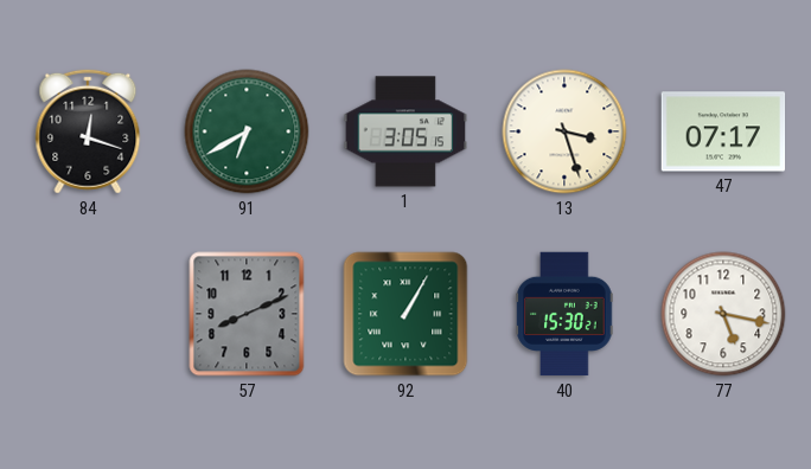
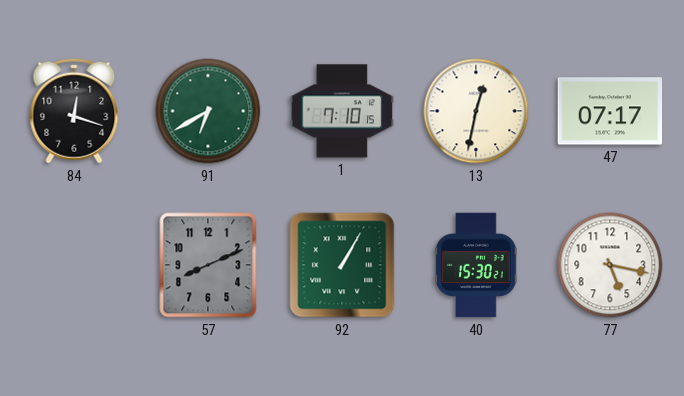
1: 3:05 -> 7:10
13: 3:27 -> 12:32
